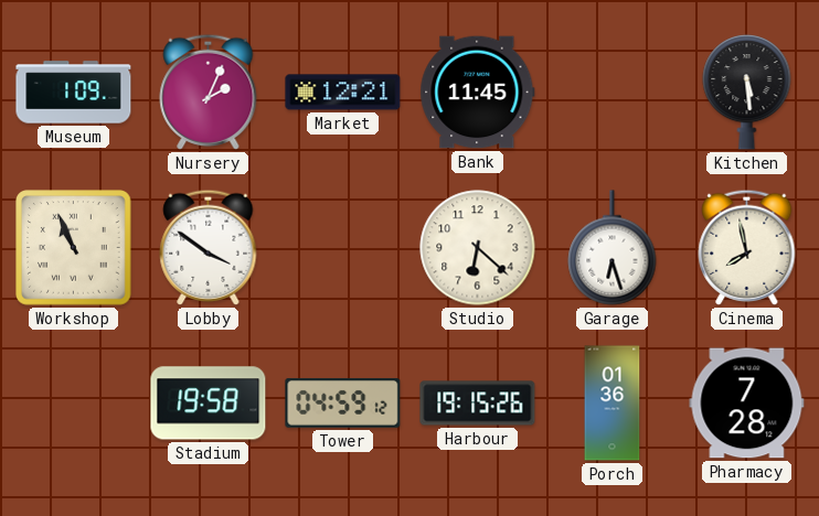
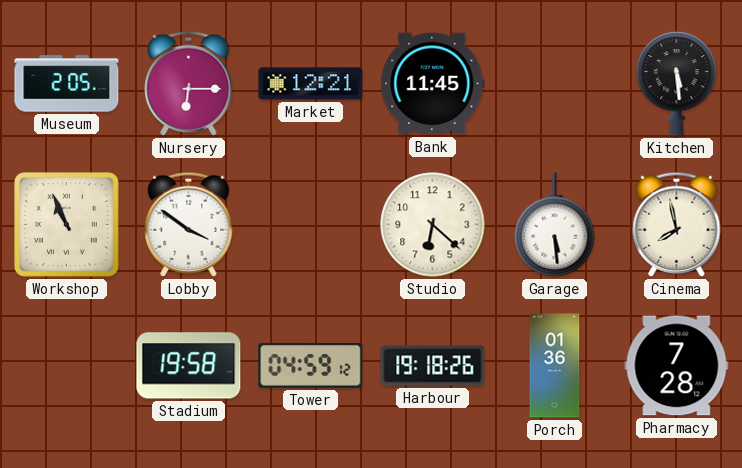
Museum: 1:09 -> 2:05
Nursery: 2:04 -> 6:15
Garage: 6:27 -> 5:29
Harbour: 19:15 -> 19:18
